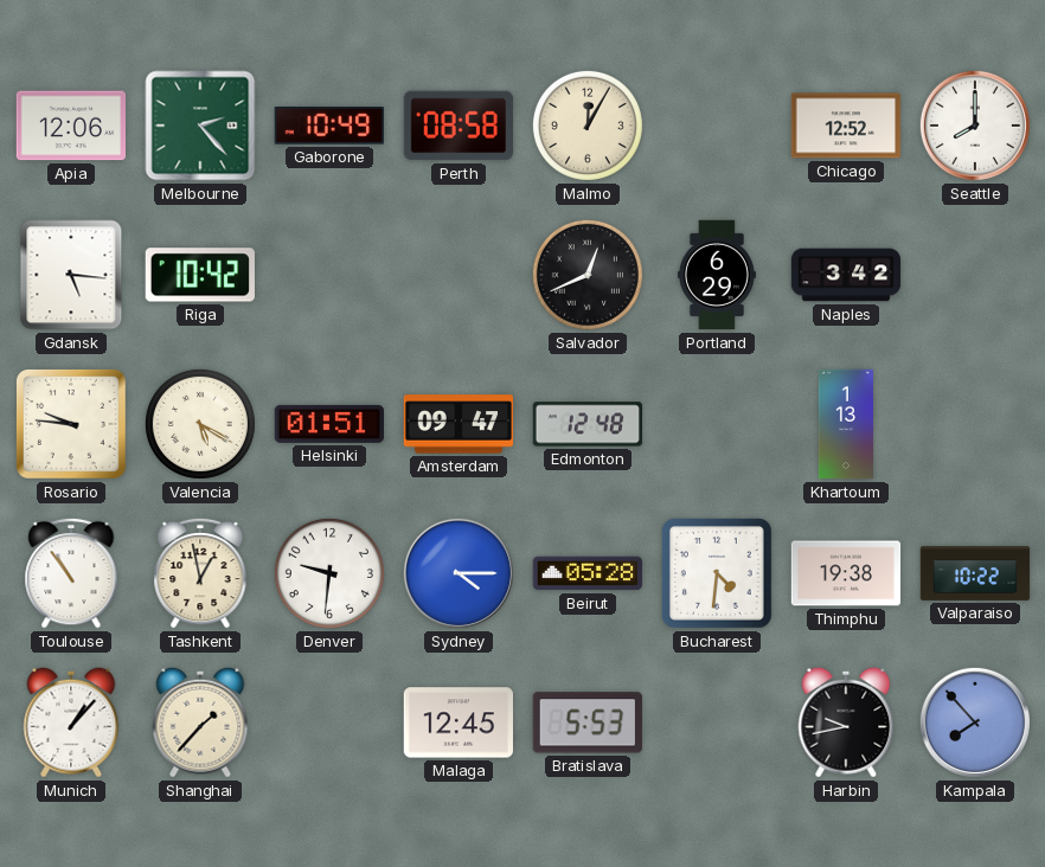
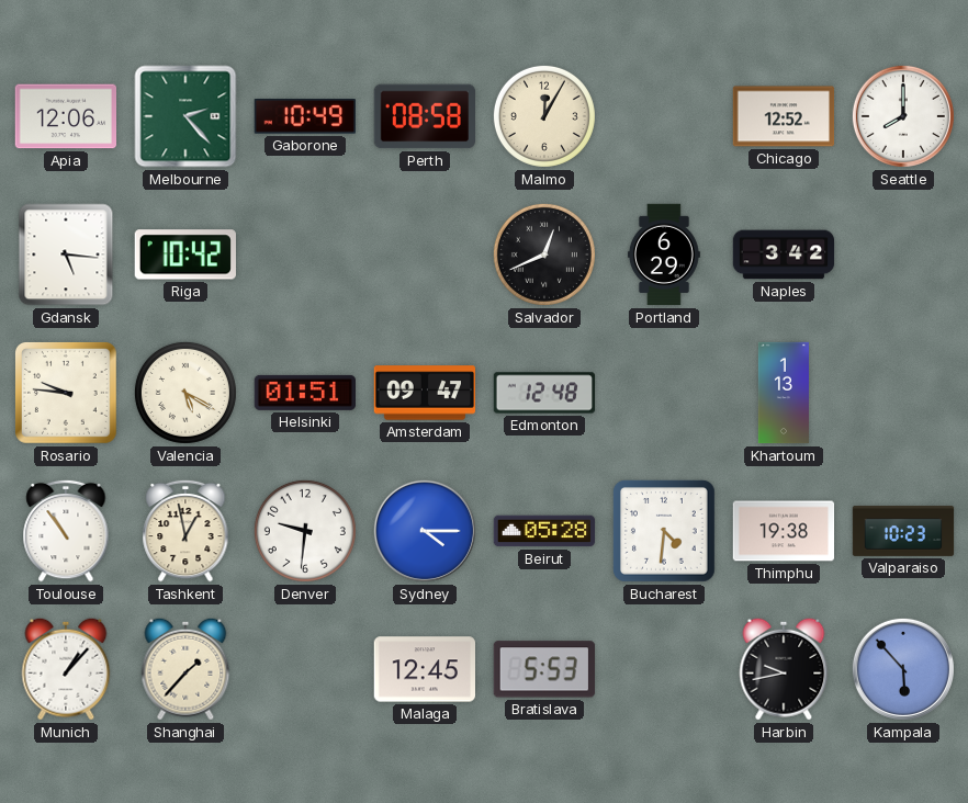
Valparaiso: 10:22 -> 10:23
Kampala: 7:53 -> 5:53
